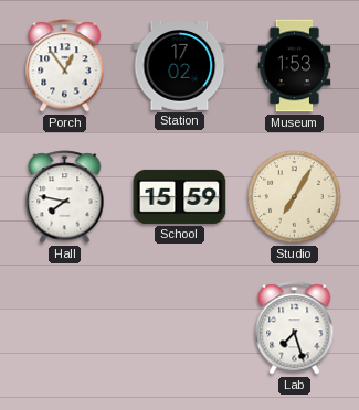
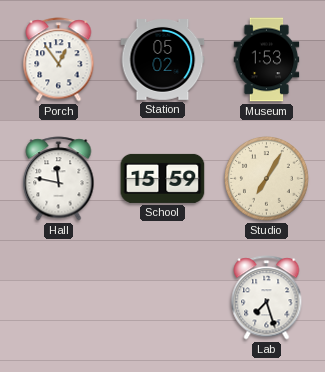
Station: 17:02 -> 05:02
Hall: 7:47 -> 11:47
